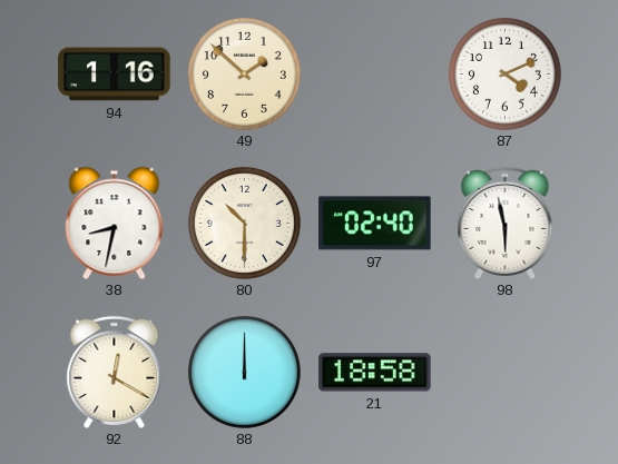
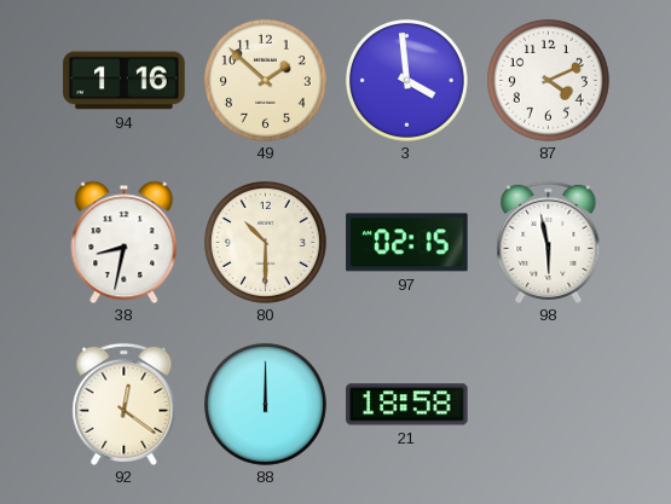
3: none -> 3:59
97: 02:40 -> 02:15
92: 12:20 -> 12:21
